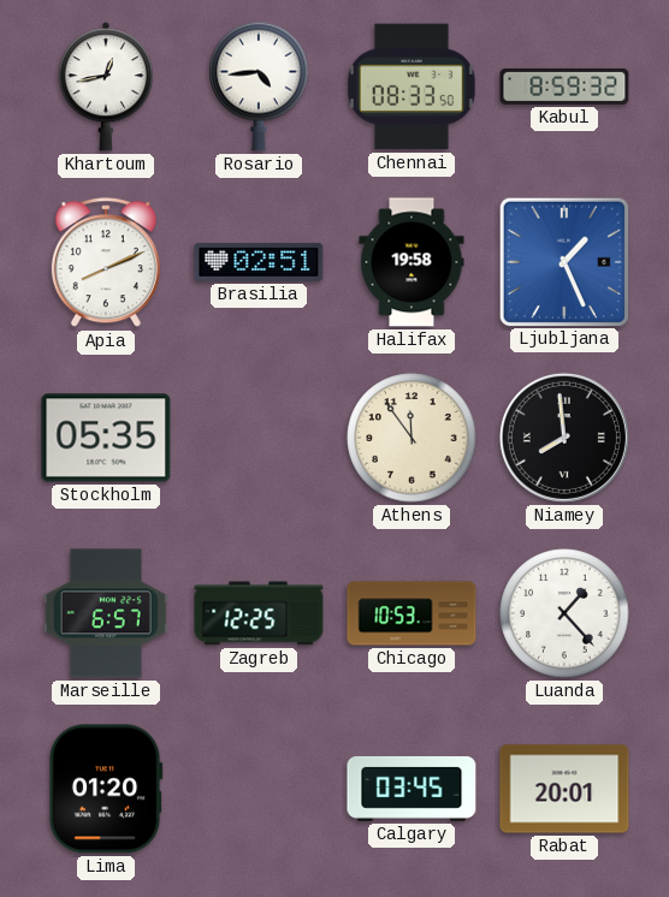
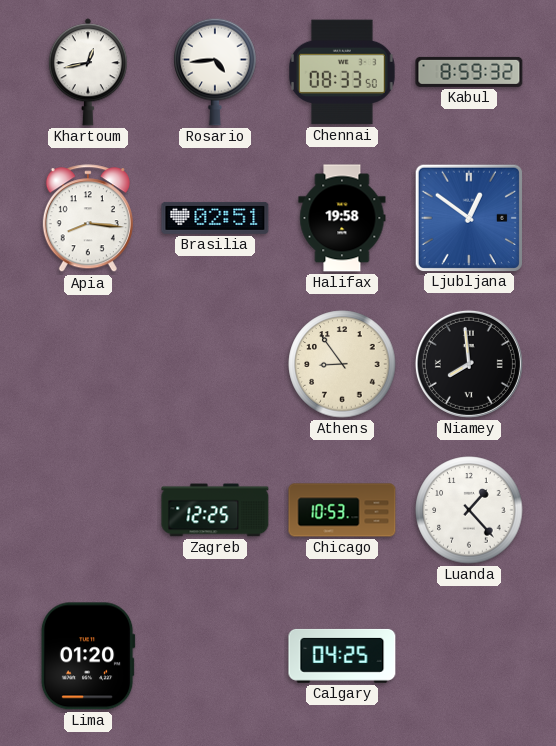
Apia: 8:11 -> 8:16
Ljubljana: 1:26 -> 12:51
Stockholm: 05:35 -> none
Athens: 11:54 -> 8:54
Marseille: 6:57 -> none
Calgary: 03:45 -> 04:25
Rabat: 20:01 -> none
